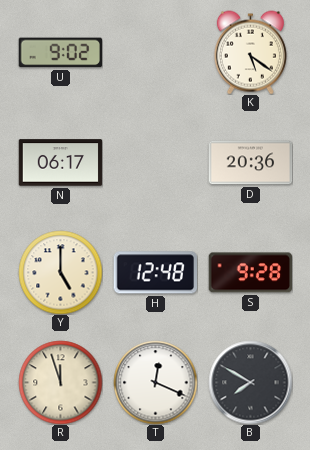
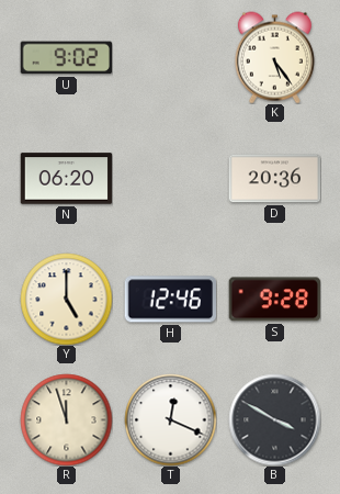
K: 5:21 -> 5:24
N: 06:17 -> 06:20
H: 12:48 -> 12:46
B: 7:50 -> 3:50
